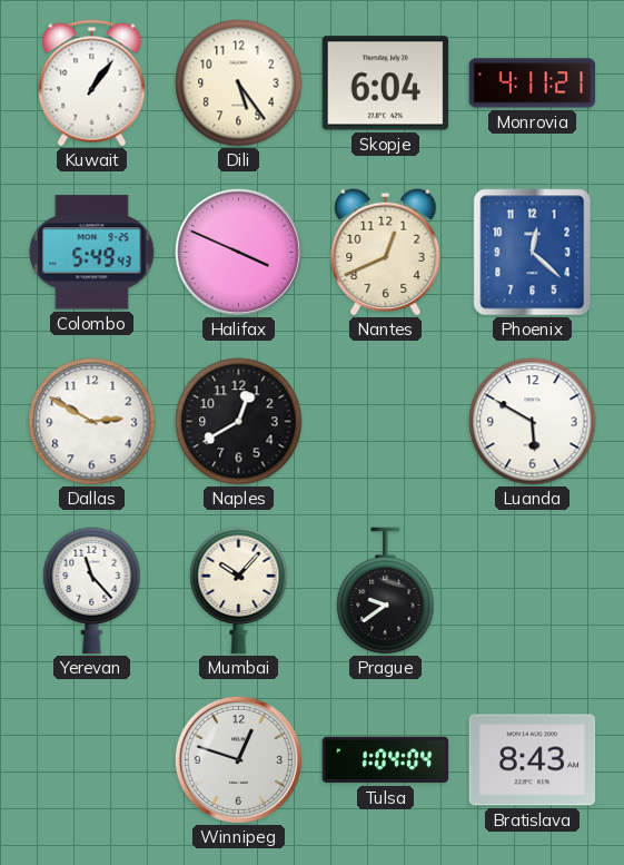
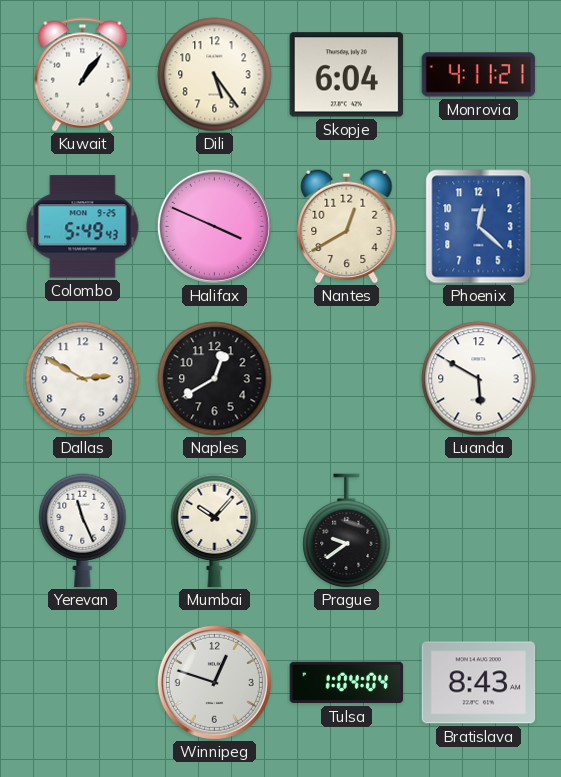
Nantes: 12:41 -> 12:40
Yerevan: 11:23 -> 11:26
